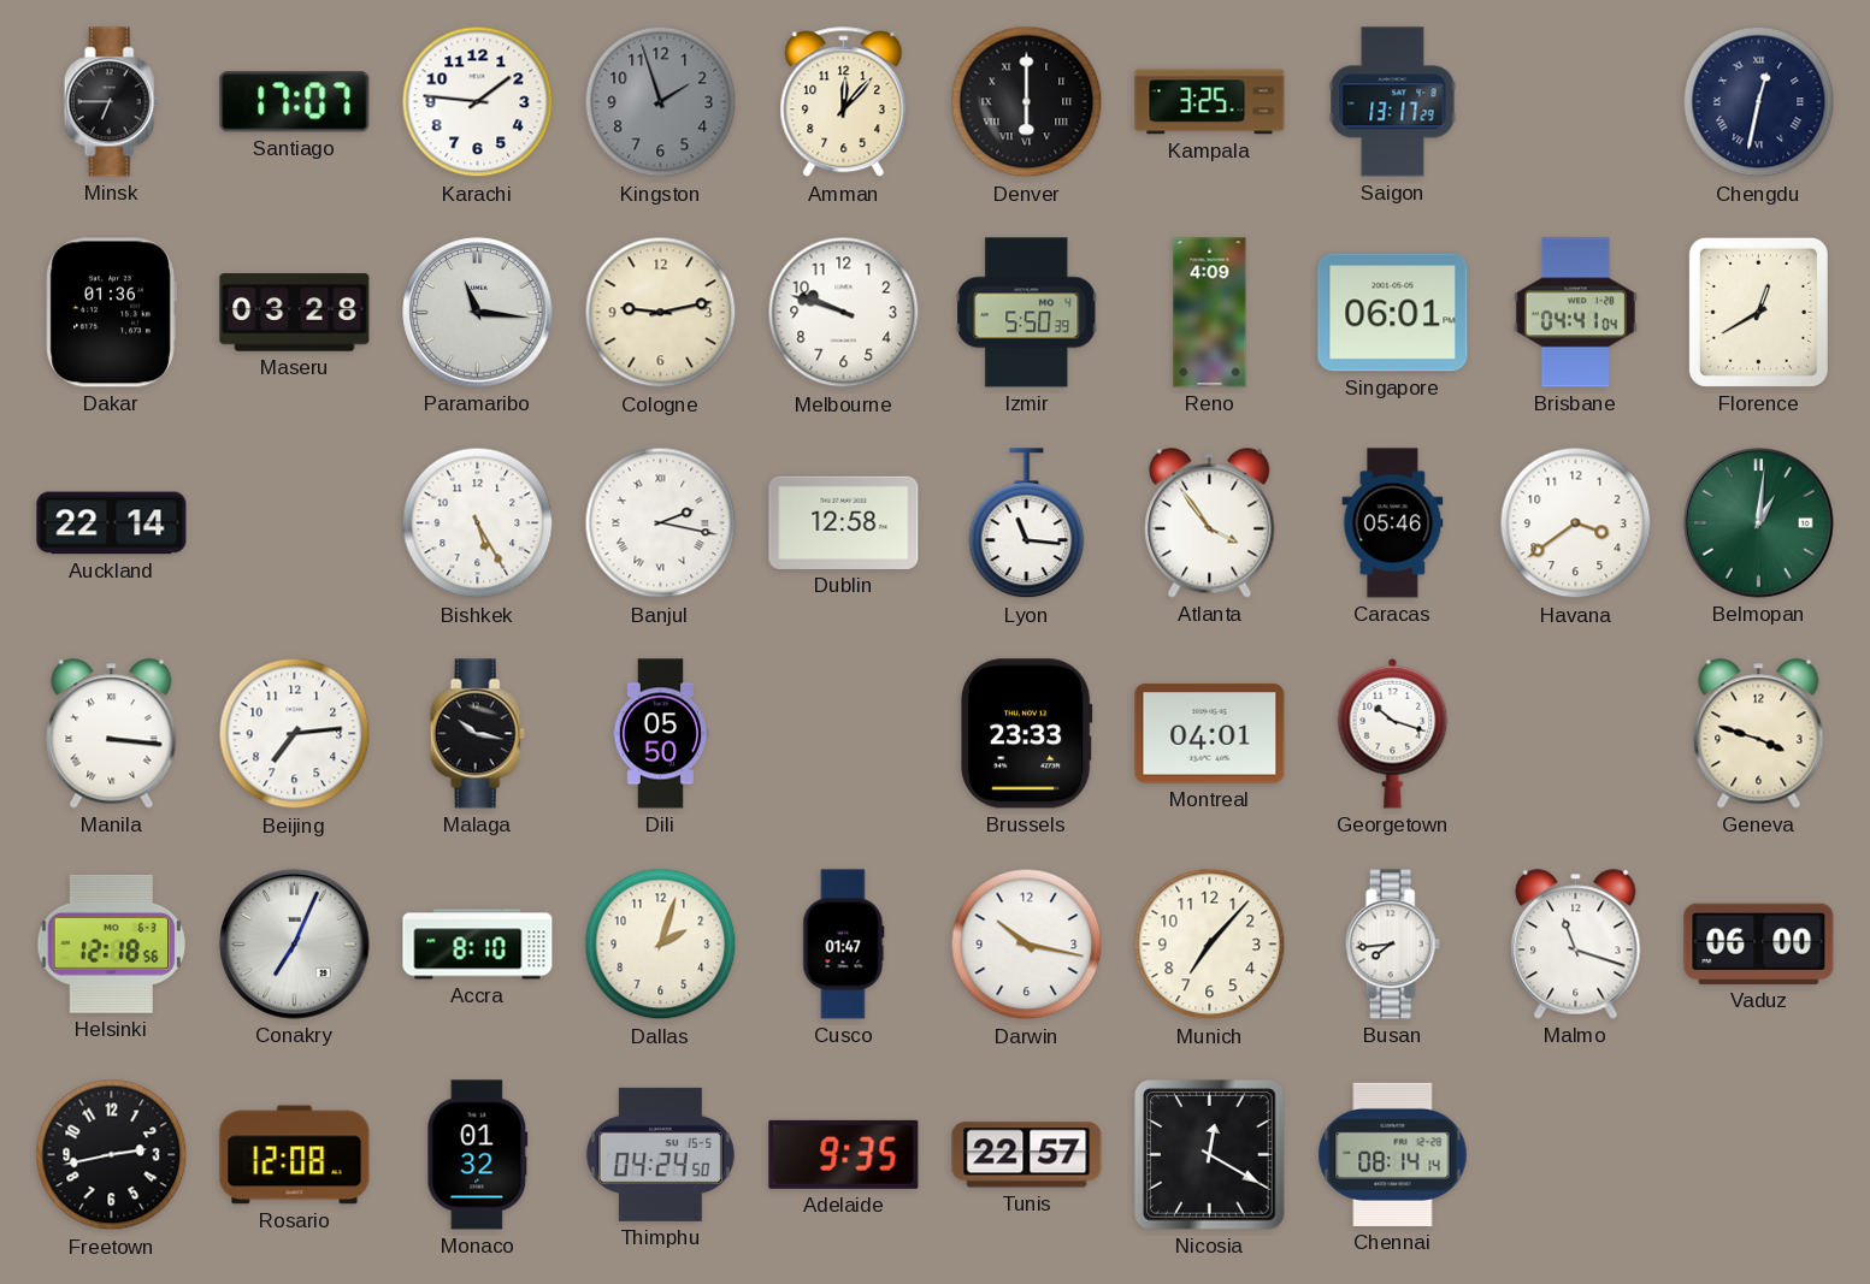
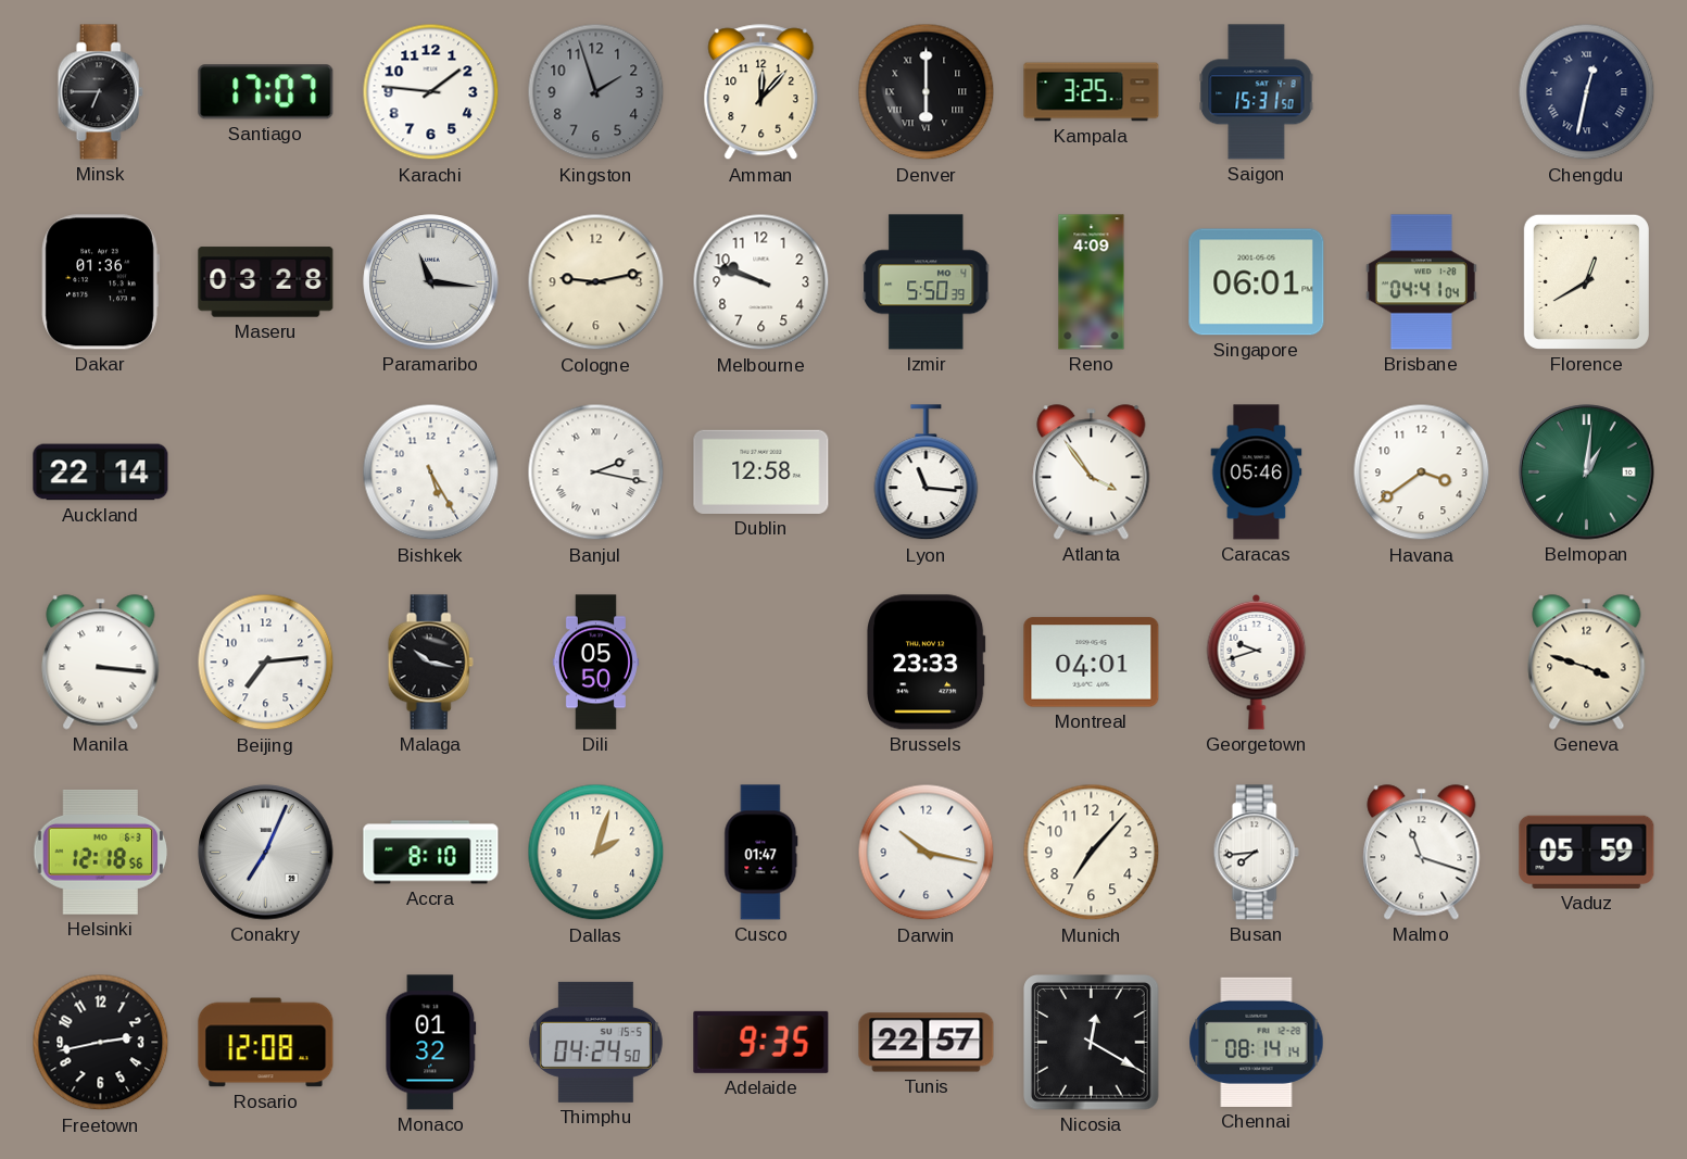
Saigon: 13:17 -> 15:31
Georgetown: 10:18 -> 9:42
Vaduz: 06:00 -> 05:59
